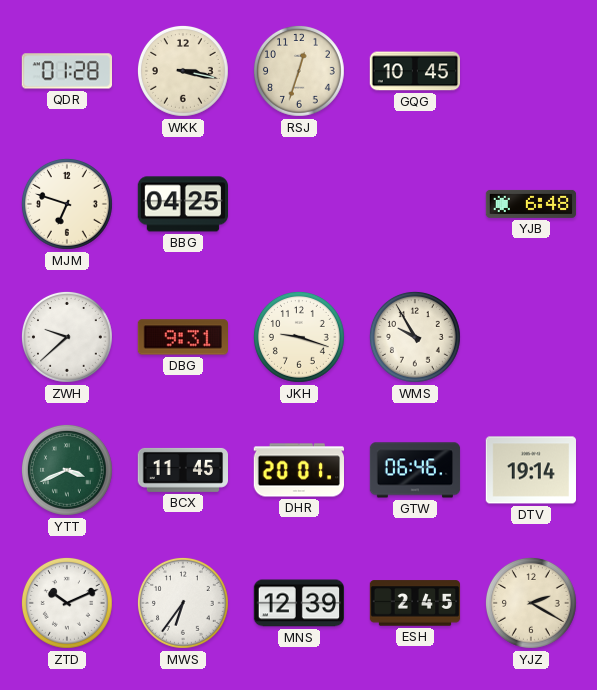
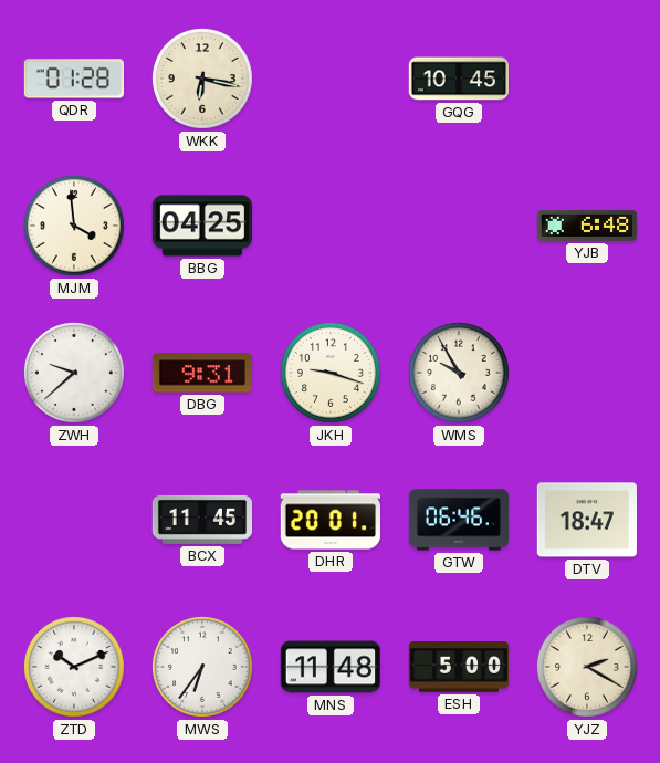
WKK: 3:17 -> 6:17
RSJ: 12:33 -> none
MJM: 6:48 -> 3:59
YTT: 3:41 -> none
DTV: 19:14 -> 18:47
MNS: 12:39 -> 11:48
ESH: 2:45 -> 5:00
